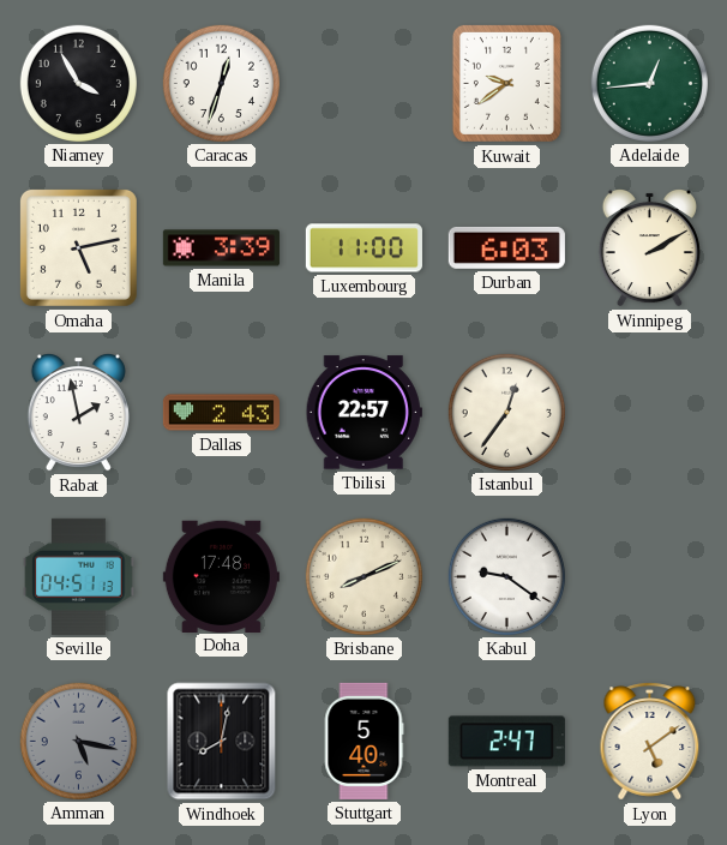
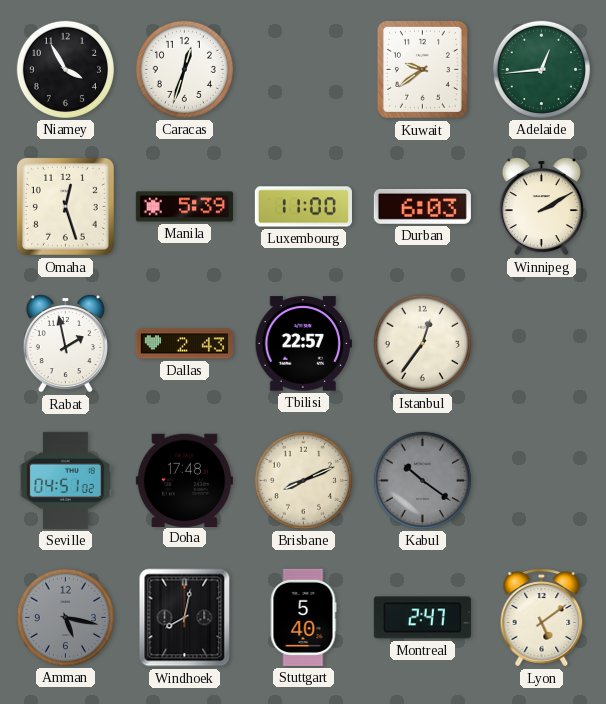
Omaha: 5:13 -> 12:27
Manila: 3:39 -> 5:39
Seville: 04:51:13 -> 04:51:02
Kabul: 9:21 -> 10:21
Kabul dial: white -> grey
